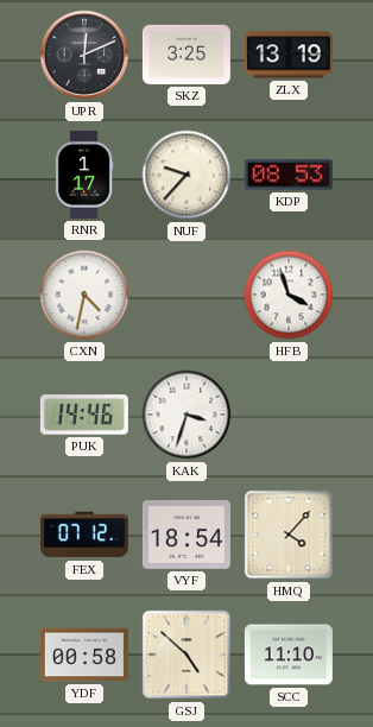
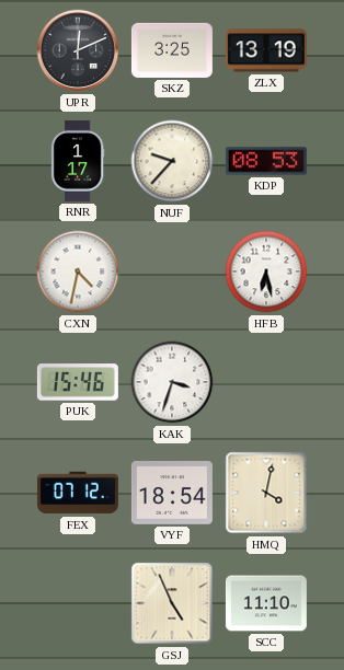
HFB: 3:57 -> 6:28
PUK: 14:46 -> 15:46
HMQ: 4:07 -> 4:02
YDF: 00:58 -> none
GSJ: 4:52 -> 4:56
